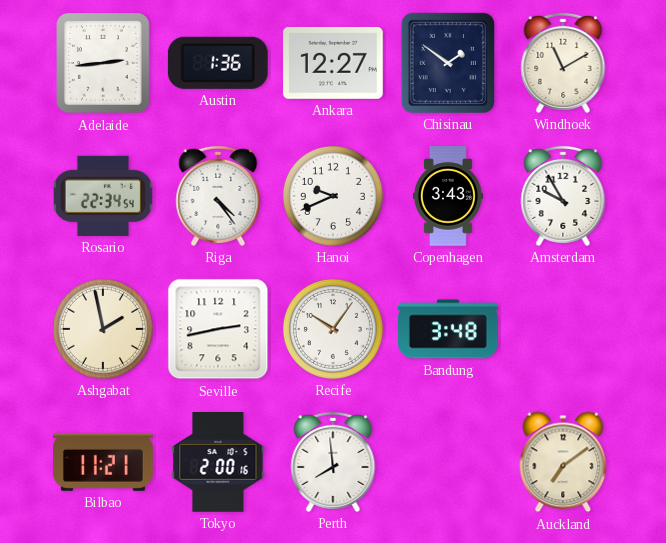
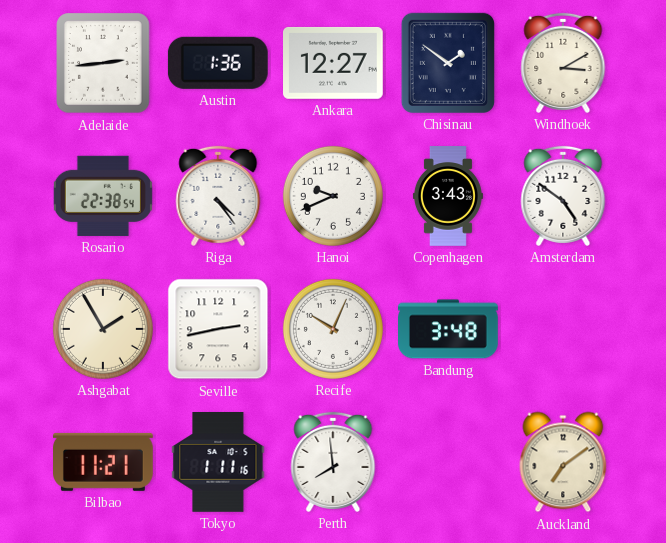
Windhoek: 11:10 -> 3:10
Rosario: 22:34 -> 22:38
Amsterdam: 9:55 -> 4:51
Ashgabat: 1:58 -> 1:55
Recife: 10:06 -> 10:04
Tokyo: 2:00 -> 1:11
